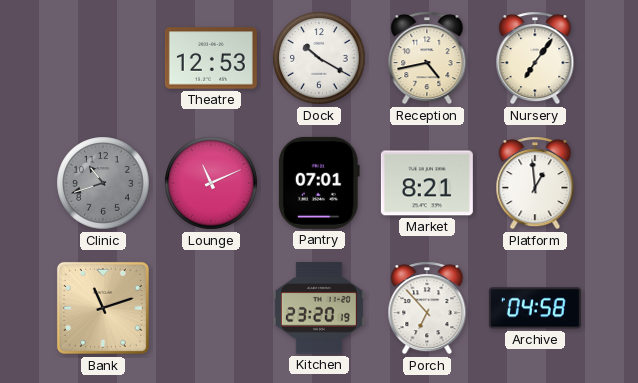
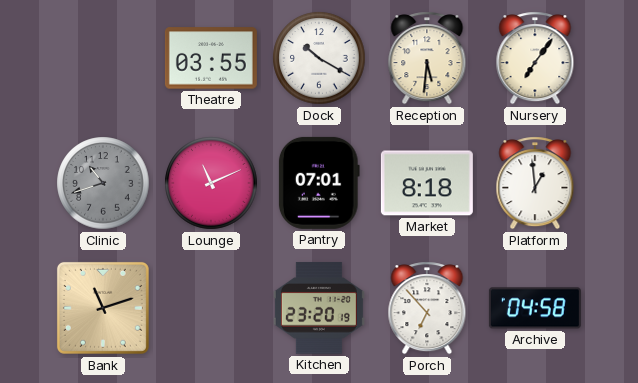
Theatre: 12:53 -> 03:55
Reception: 4:43 -> 5:31
Market: 8:21 -> 8:18
